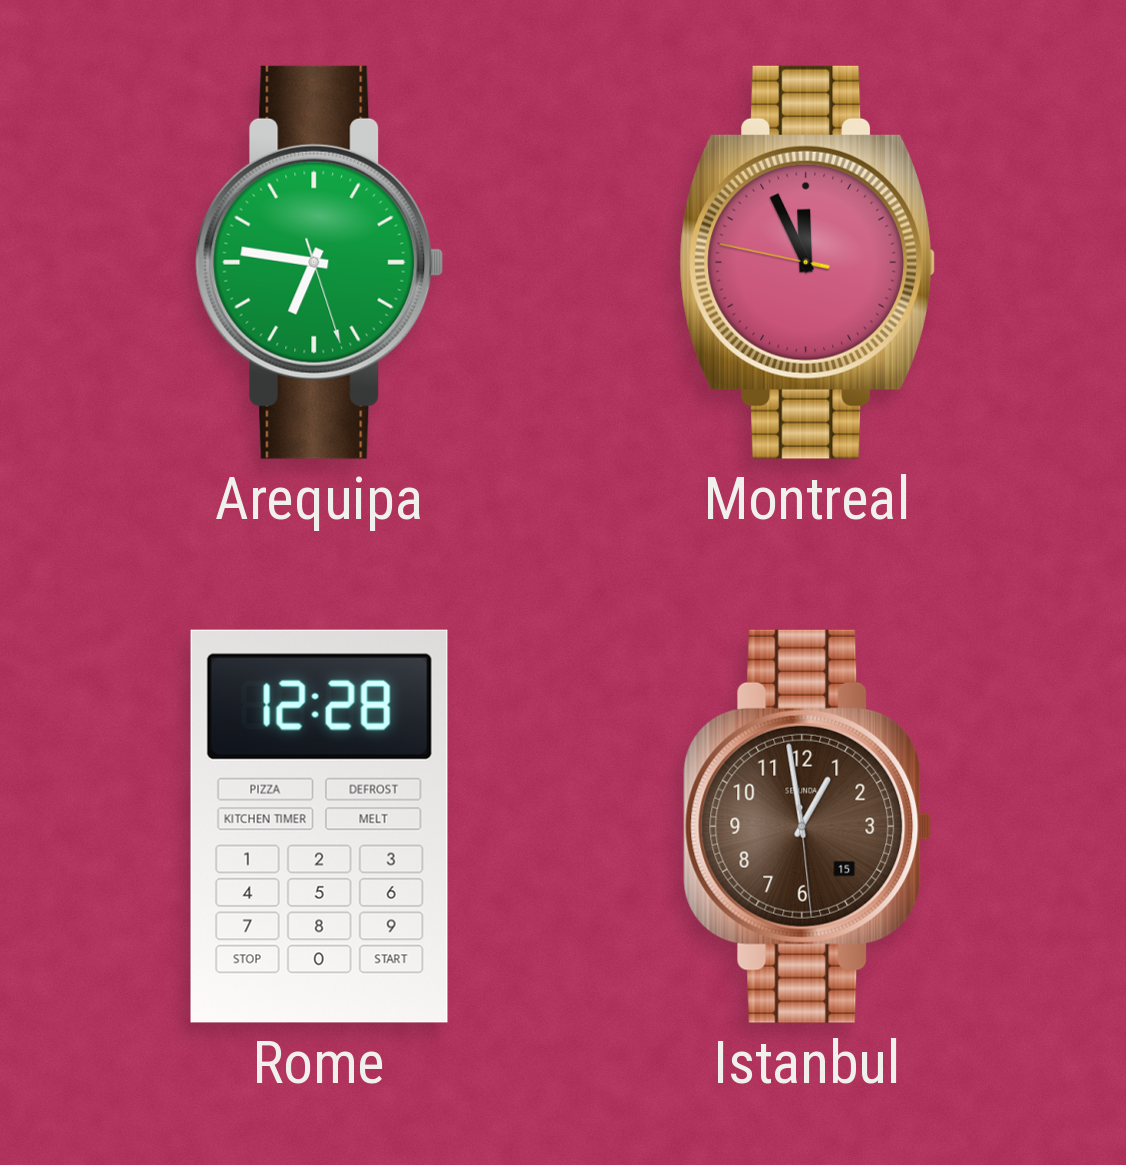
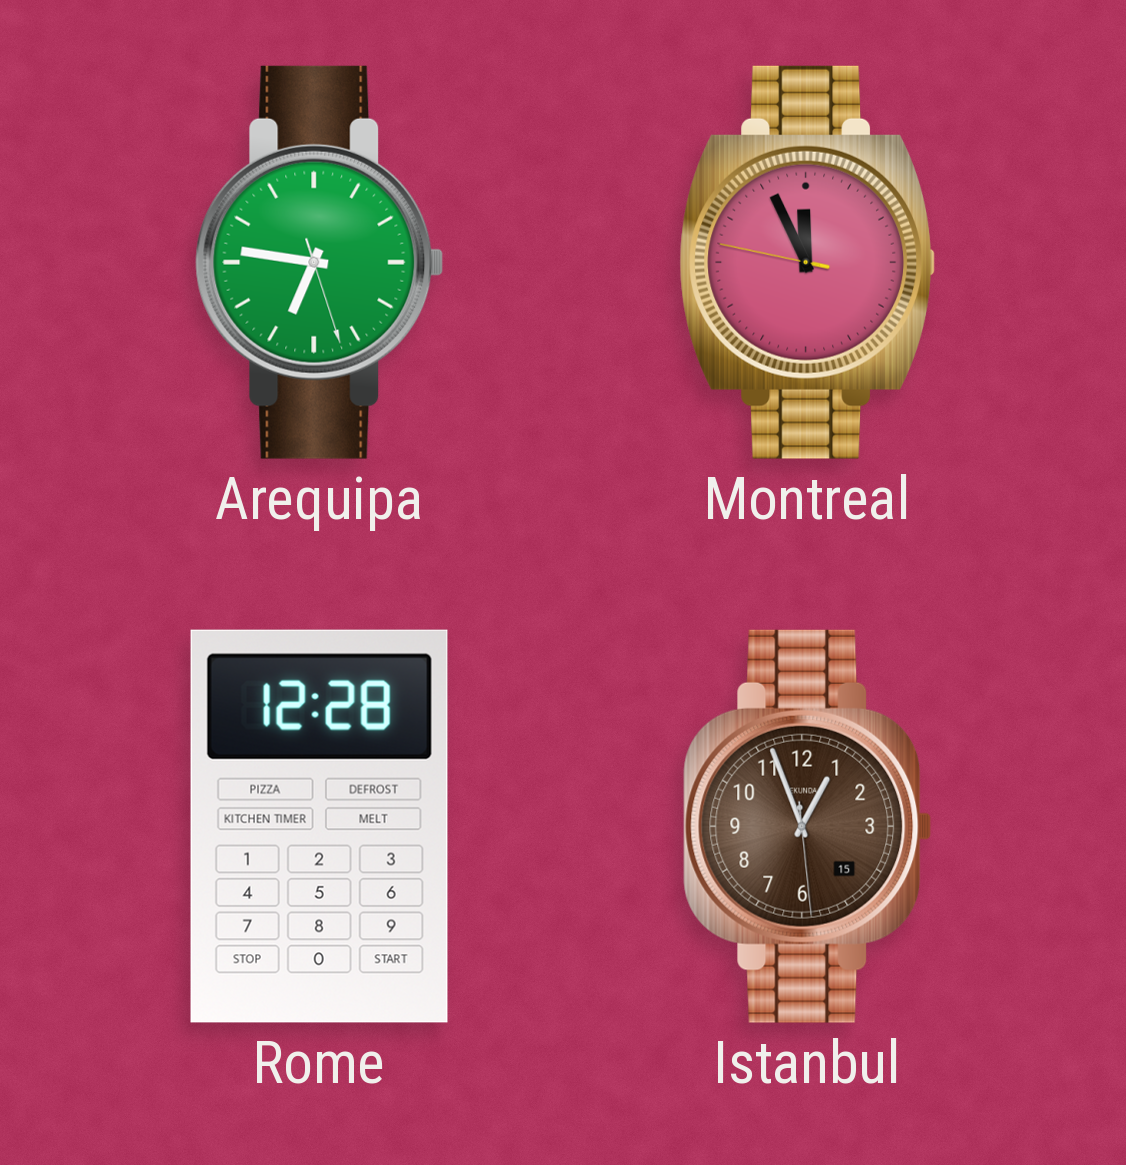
Istanbul: 12:58 -> 12:56
